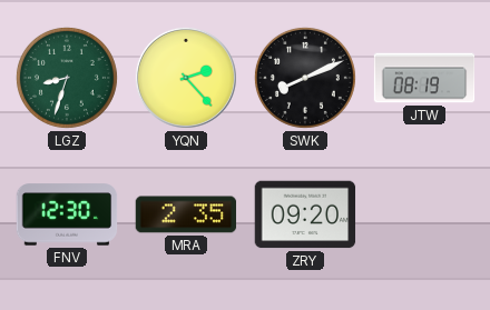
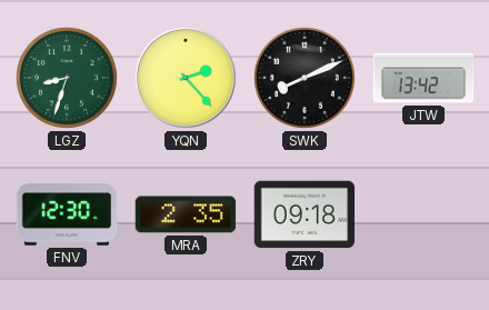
JTW: 08:19 -> 13:42
ZRY: 09:20 -> 09:18
